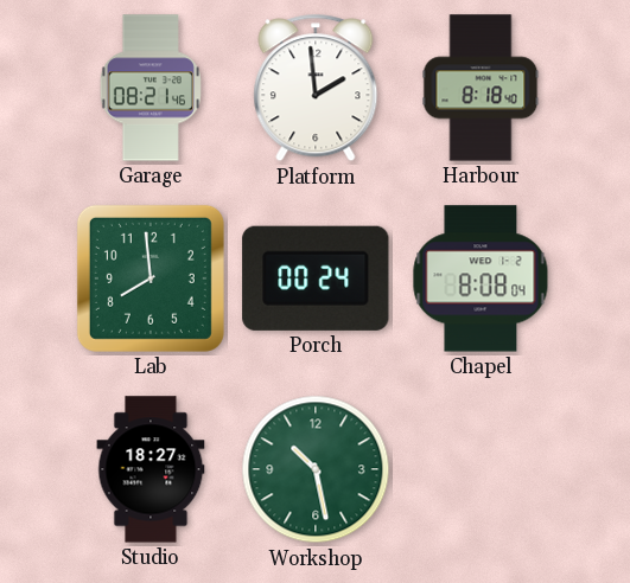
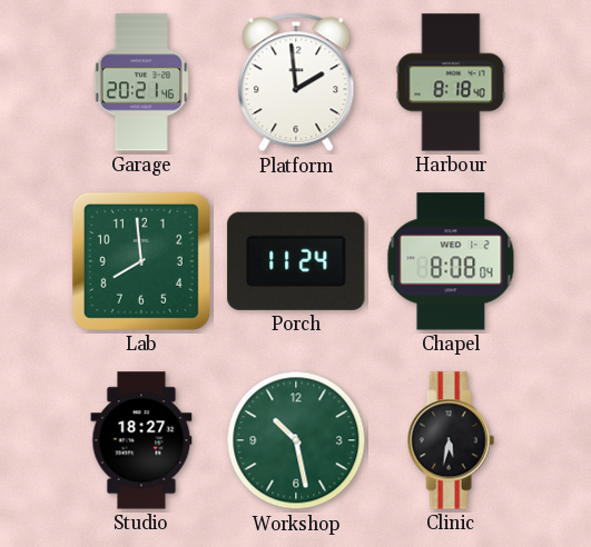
Garage: 08:21 -> 20:21
Porch: 00:24 -> 11:24
Clinic: none -> 5:32
